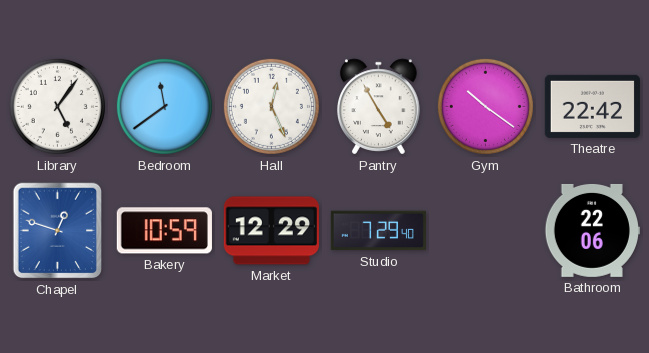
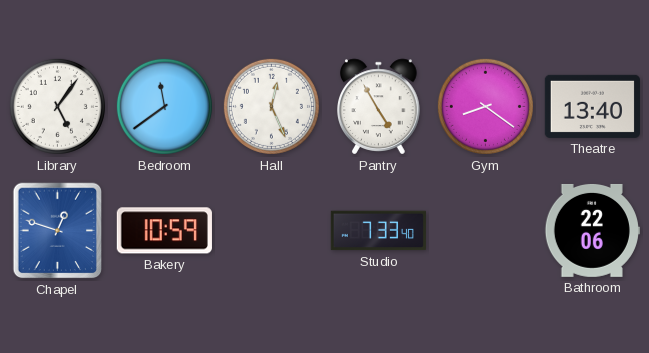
Gym: 10:21 -> 8:21
Theatre: 22:42 -> 13:40
Market: 12:29 -> none
Studio: 7:29 -> 7:33
